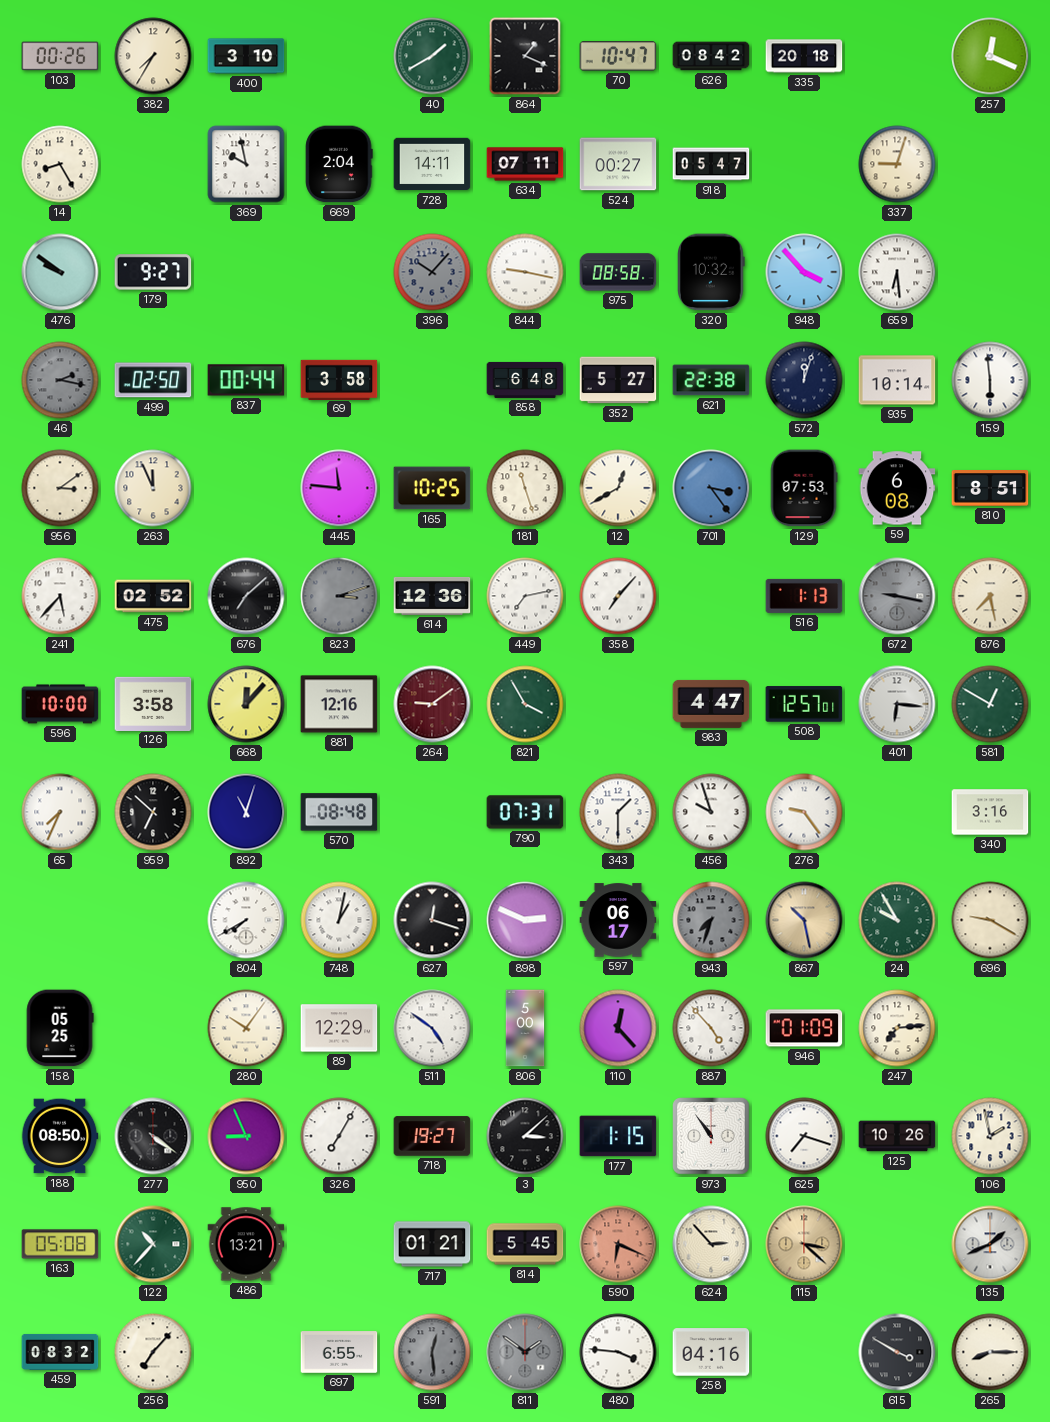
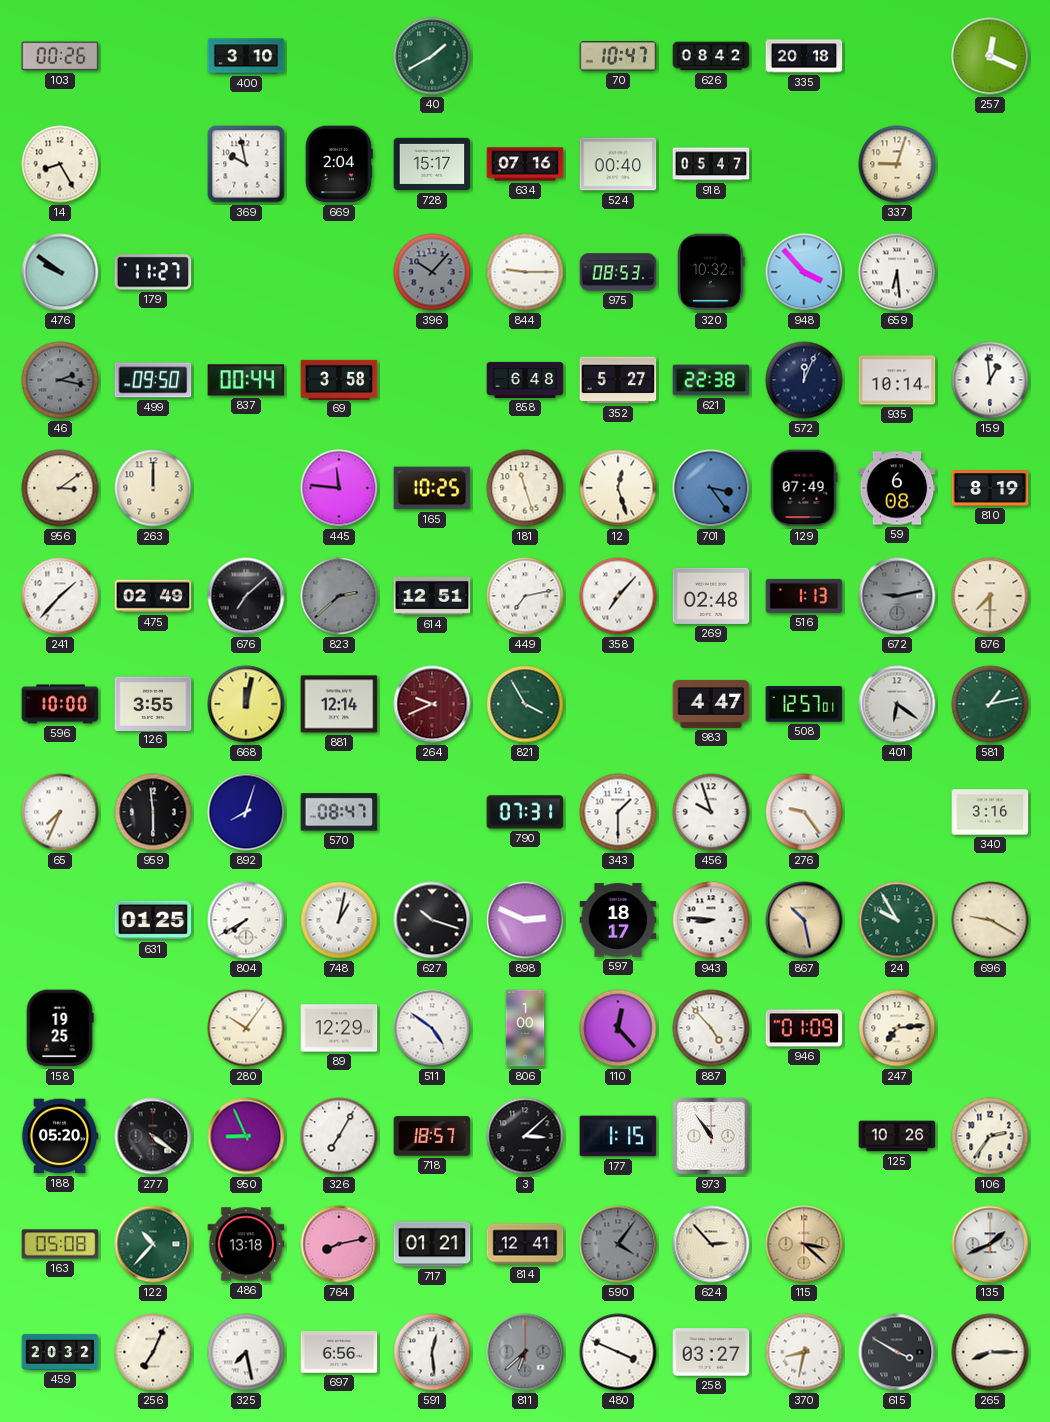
382: 7:35 -> none
864: 1:19 -> none
728: 14:11 -> 15:17
634: 07:11 -> 07:16
524: 00:27 -> 00:40
179: 9:27 -> 11:27
844: 9:17 -> 9:15
975: 08:58 -> 08:53
499: 02:50 -> 09:50
572: 12:03 -> 12:04
159: 5:59 -> 12:59
263: 11:56 -> 12:00
12: 12:40 -> 12:27
129: 07:53 -> 07:49
810: 8:51 -> 8:19
241: 5:37 -> 1:37
475: 02:52 -> 02:49
823: 3:12 -> 2:38
614: 12:36 -> 12:51
269: none -> 02:48
672: 9:17 -> 9:13
876: 7:28 -> 7:30
126: 3:58 -> 3:55
668: 12:07 -> 12:02
881: 12:16 -> 12:14
264: 9:09 -> 9:41
401: 6:16 -> 6:21
581: 12:50 -> 1:13
959: 6:52 -> 5:59
892: 11:03 -> 8:03
570: 08:48 -> 08:47
631: none -> 01:25
627: 12:18 -> 10:18
597: 06:17 -> 18:17
943: 7:33 -> 8:46
943 dial: grey -> white
158: 05:25 -> 19:25
806: 5:00 -> 1:00
188: 08:50 -> 05:20
718: 19:27 -> 18:57
625: 7:18 -> none
106: 1:58 -> 2:36
486: 13:21 -> 13:18
764: none -> 8:13
814: 5:45 -> 12:41
590: 6:19 -> 4:06
590 dial: salmon -> grey
459: 08:32 -> 20:32
256: 7:07 -> 7:04
325: none -> 7:28
697: 6:55 -> 6:56
591 dial: grey -> white
811: 1:51 -> 6:38
480: 3:46 -> 3:49
258: 04:16 -> 03:27
370: none -> 8:32
